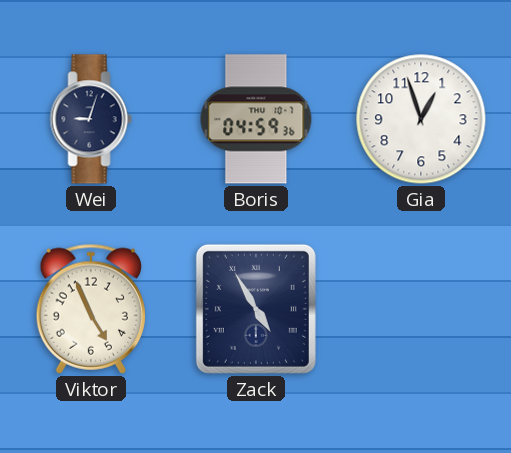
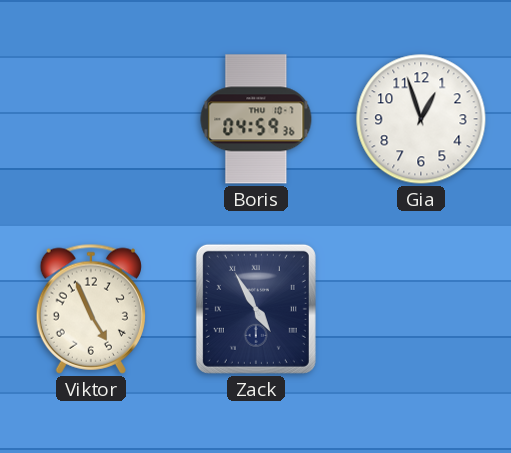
Wei: 9:03 -> none
